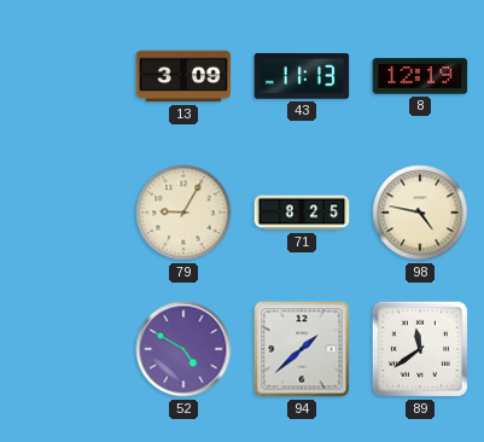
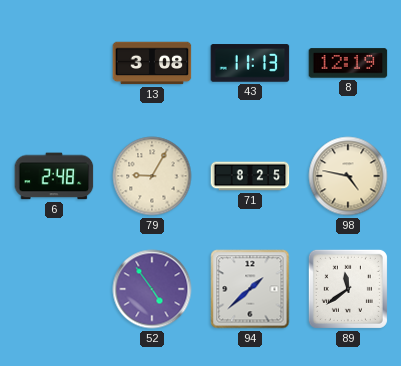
13: 3:09 -> 3:08
6: none -> 2:48
52: 4:50 -> 4:54
